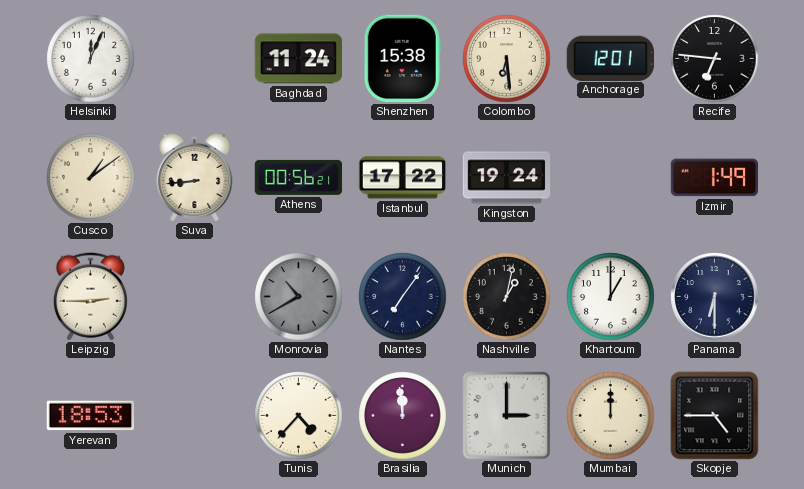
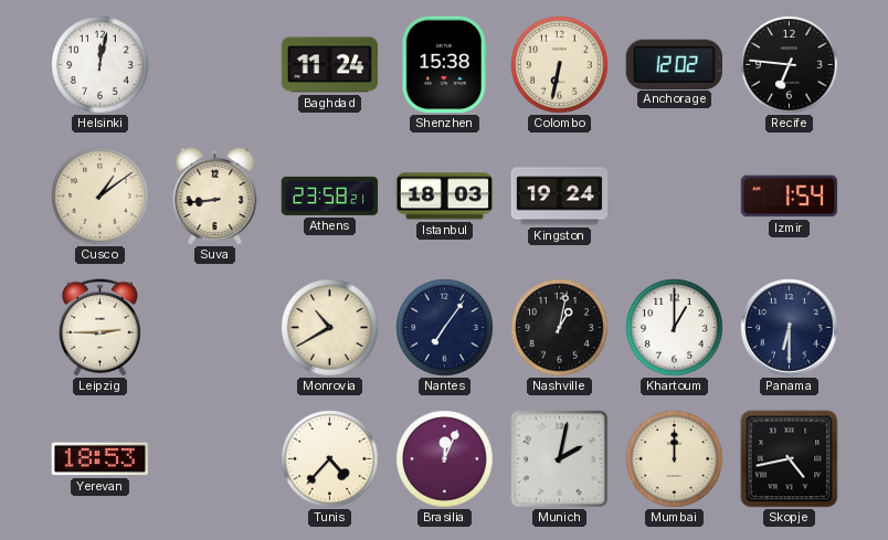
Helsinki: 12:04 -> 12:02
Colombo: 6:29 -> 6:32
Anchorage: 12:01 -> 12:02
Athens: 00:56 -> 23:58
Istanbul: 17:22 -> 18:03
Izmir: 1:49 -> 1:54
Monrovia dial: grey -> cream
Brasilia: 11:59 -> 12:04
Munich: 3:00 -> 2:02
Skopje: 4:45 -> 4:43
